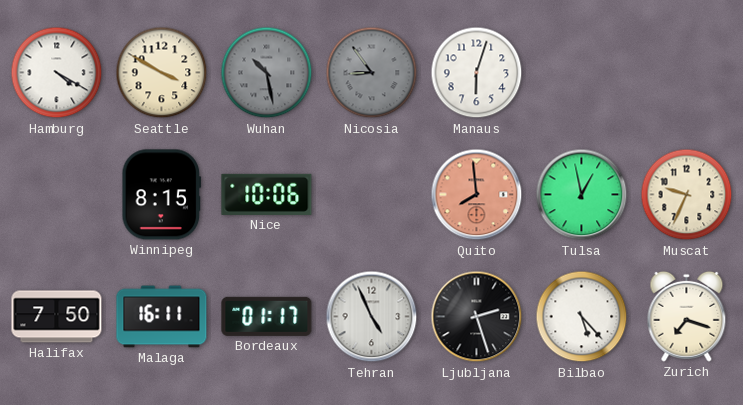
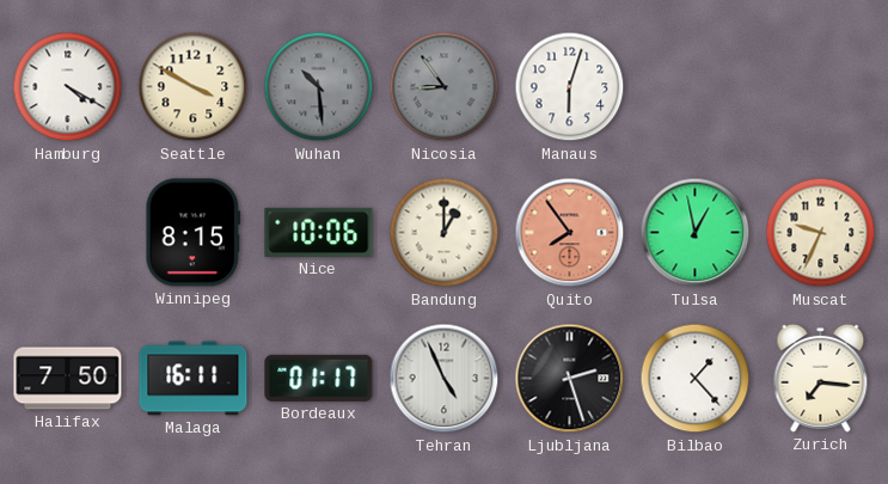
Wuhan: 10:28 -> 10:29
Bandung: none -> 1:00
Quito: 7:59 -> 7:54
Bilbao: 5:23 -> 1:23
Zurich: 7:18 -> 7:16
